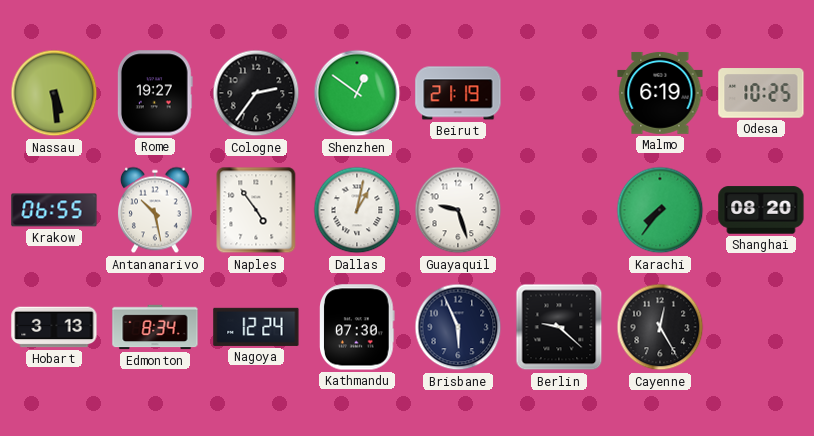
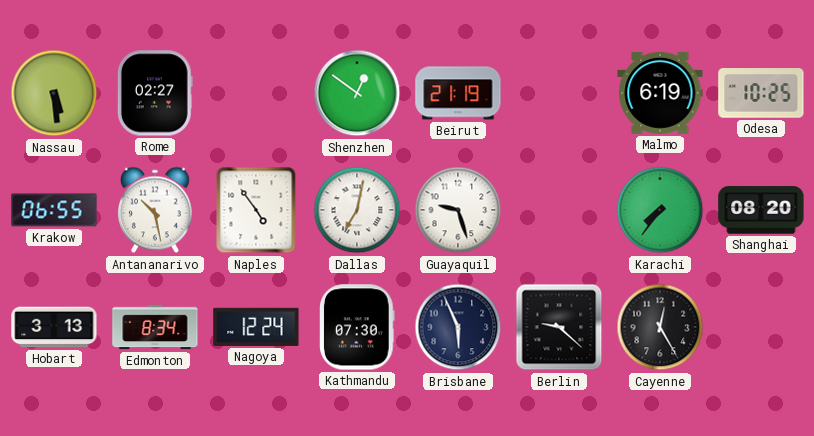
Rome: 19:27 -> 02:27
Cologne: 2:36 -> none
Dallas: 1:02 -> 7:02
